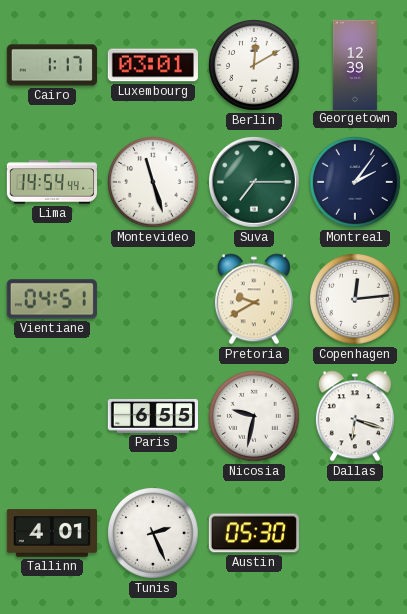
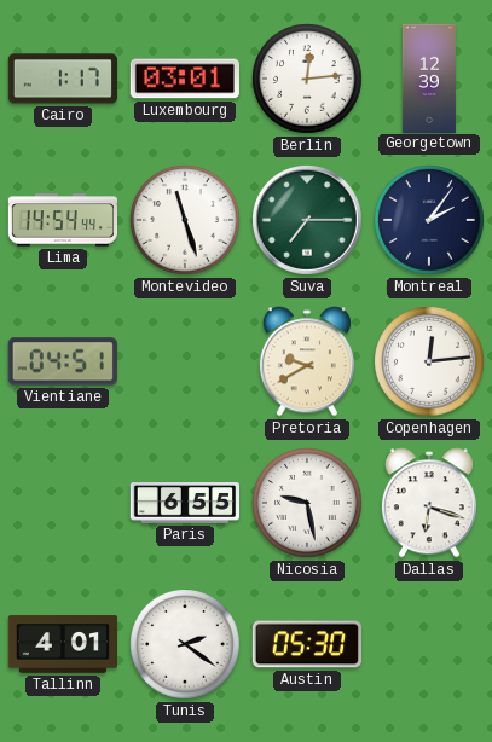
Berlin: 12:10 -> 12:14
Nicosia: 9:32 -> 9:28
Tunis: 2:26 -> 2:21
